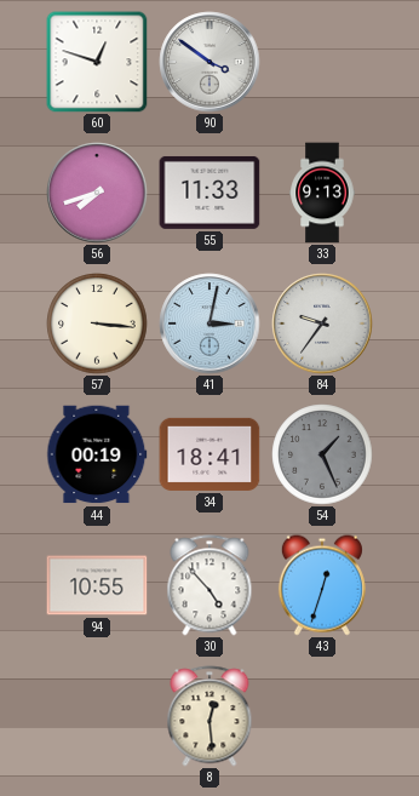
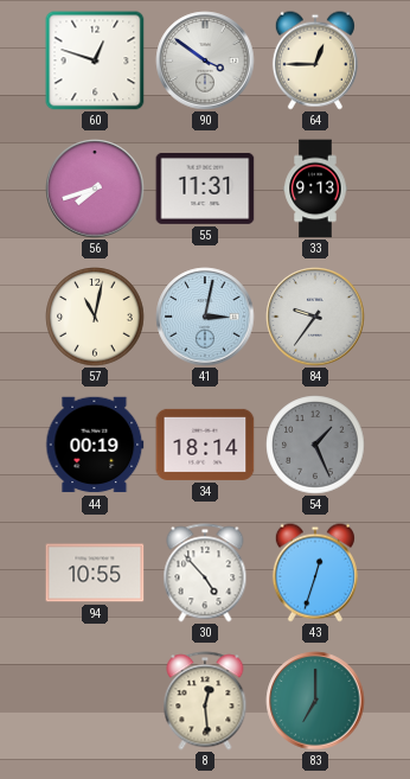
64: none -> 12:45
55: 11:33 -> 11:31
57: 3:16 -> 11:02
34: 18:41 -> 18:14
83: none -> 7:00
